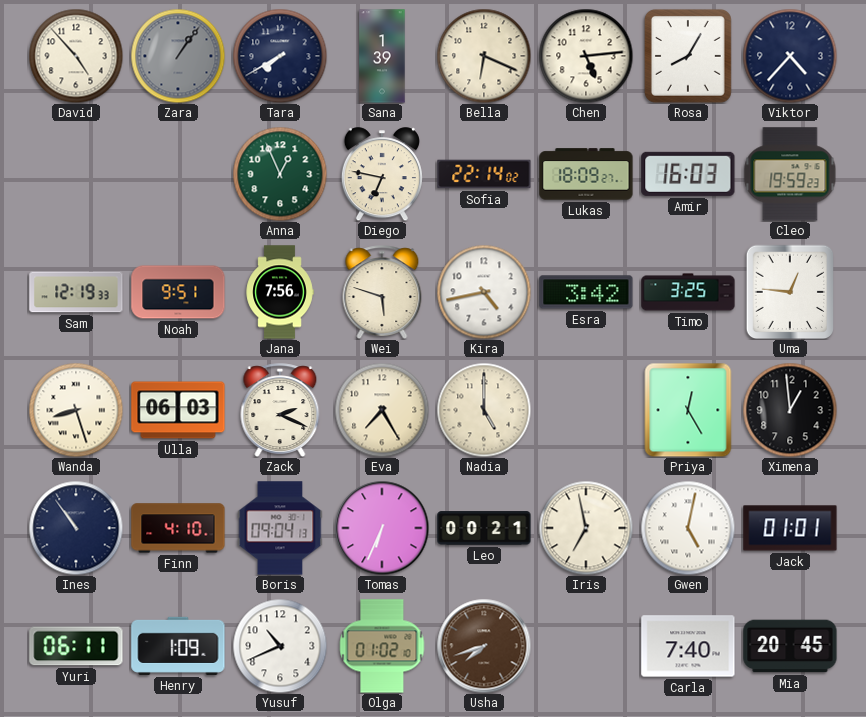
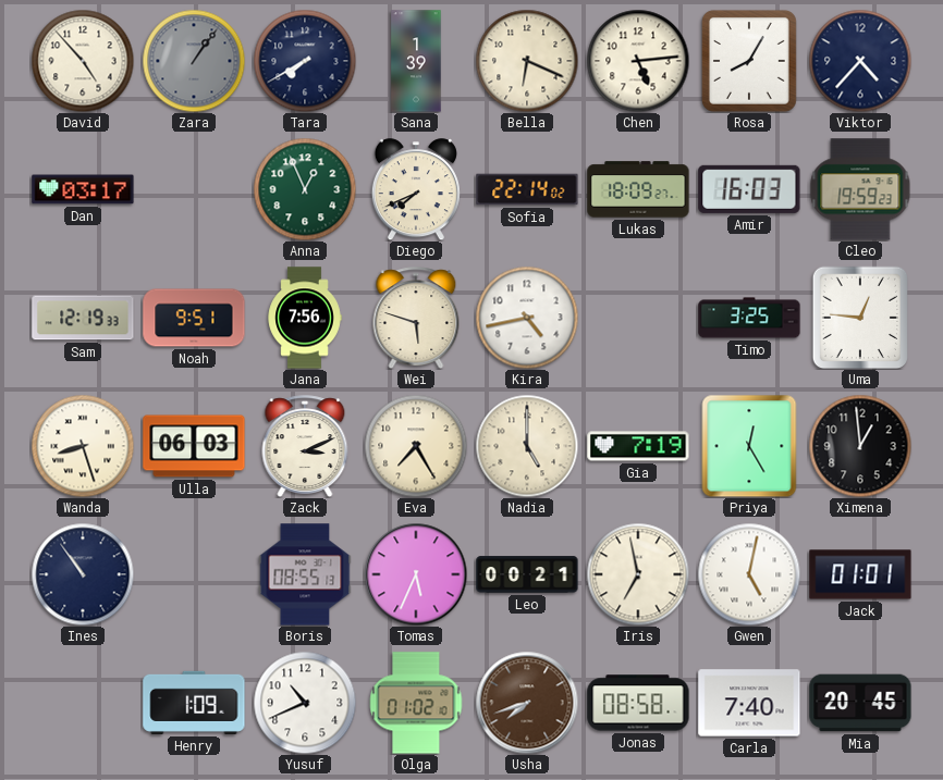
Dan: none -> 03:17
Diego: 6:47 -> 7:41
Esra: 3:42 -> none
Zack: 2:19 -> 3:11
Gia: none -> 7:19
Finn: 4:10 -> none
Boris: 09:04 -> 08:55
Tomas: 6:34 -> 5:34
Yuri: 06:11 -> none
Jonas: none -> 08:58
